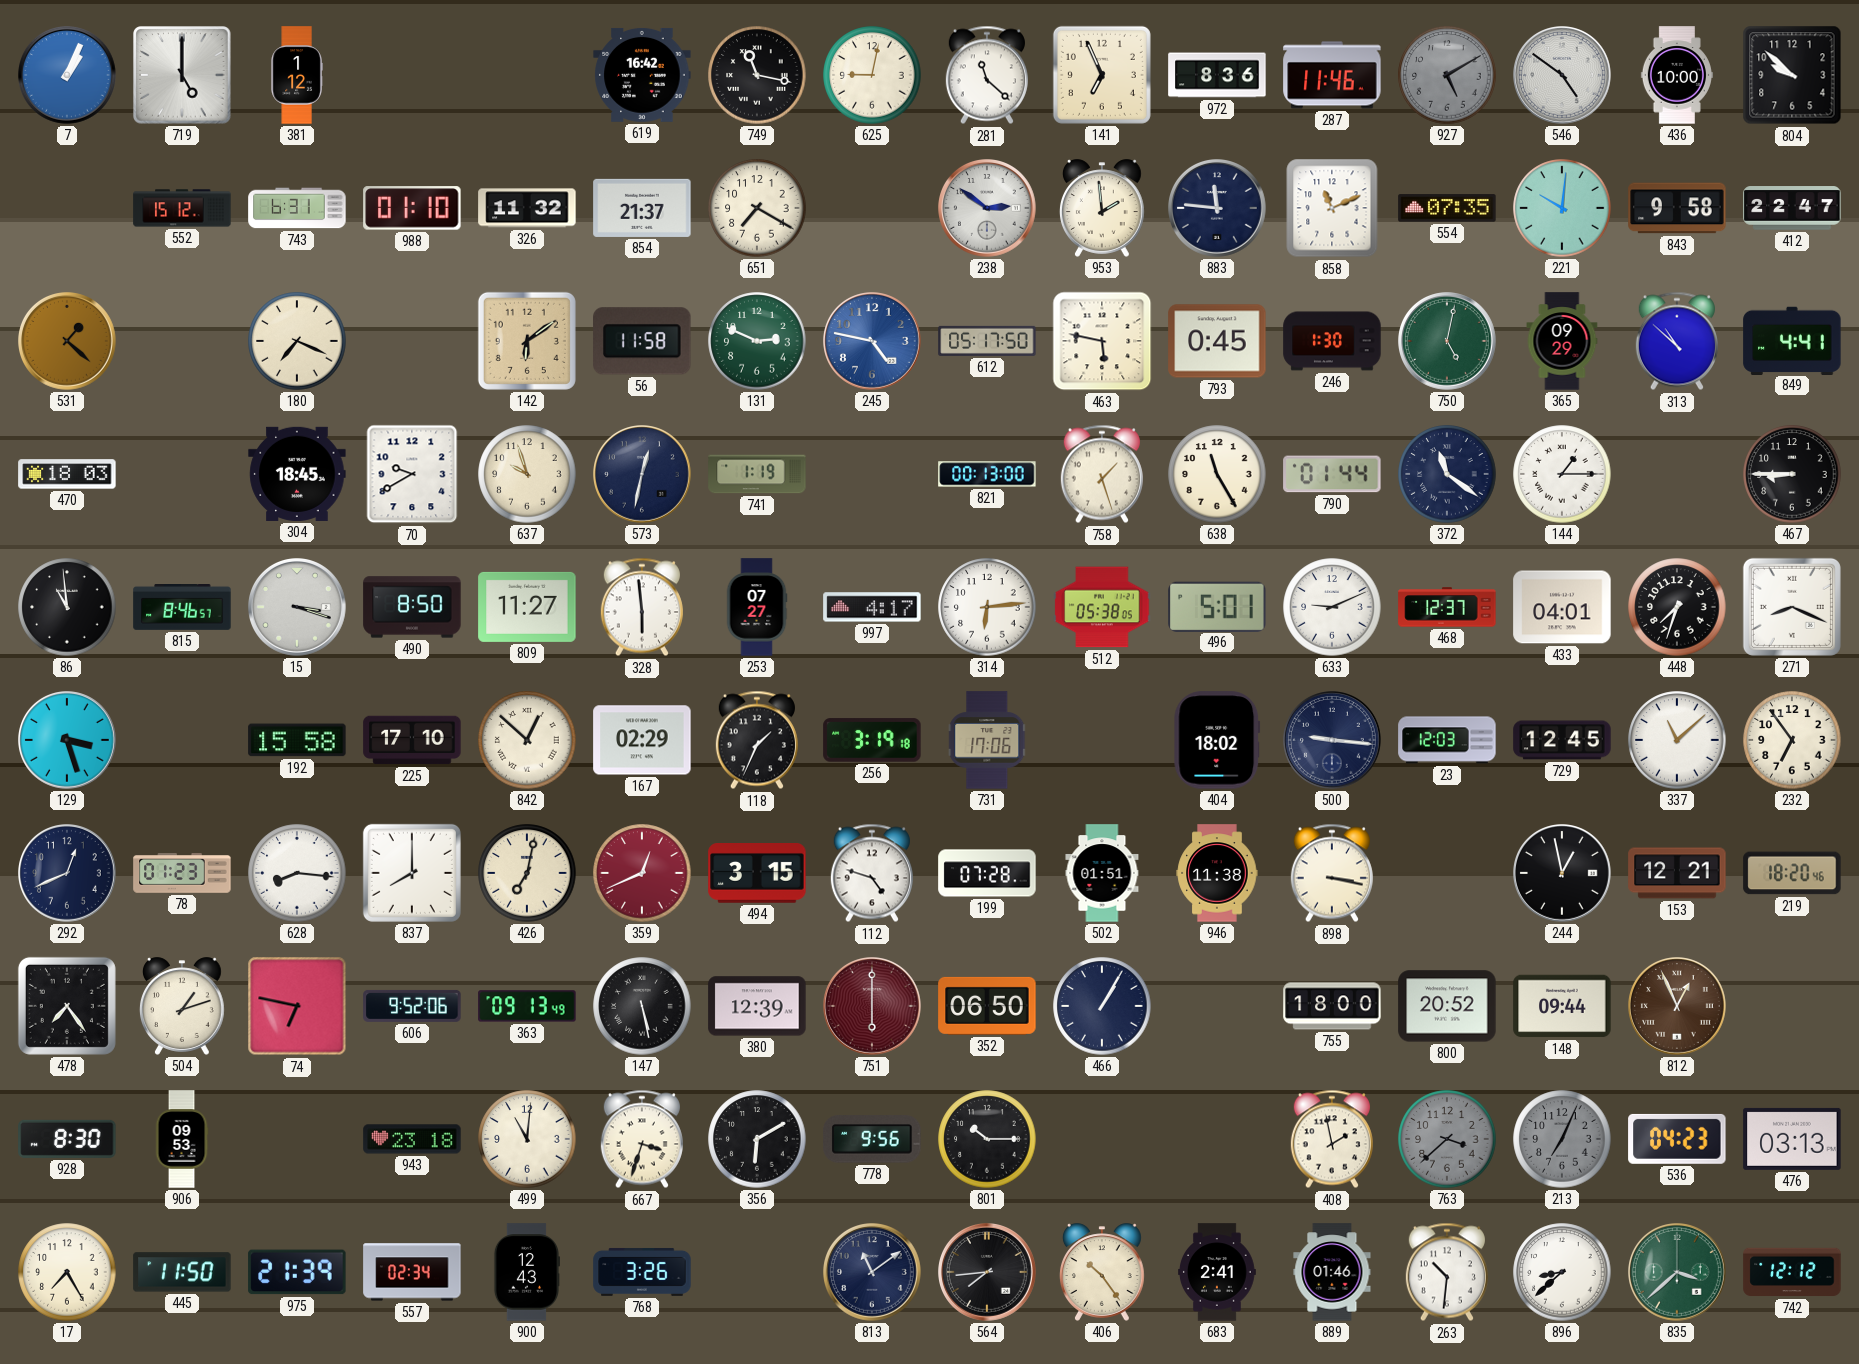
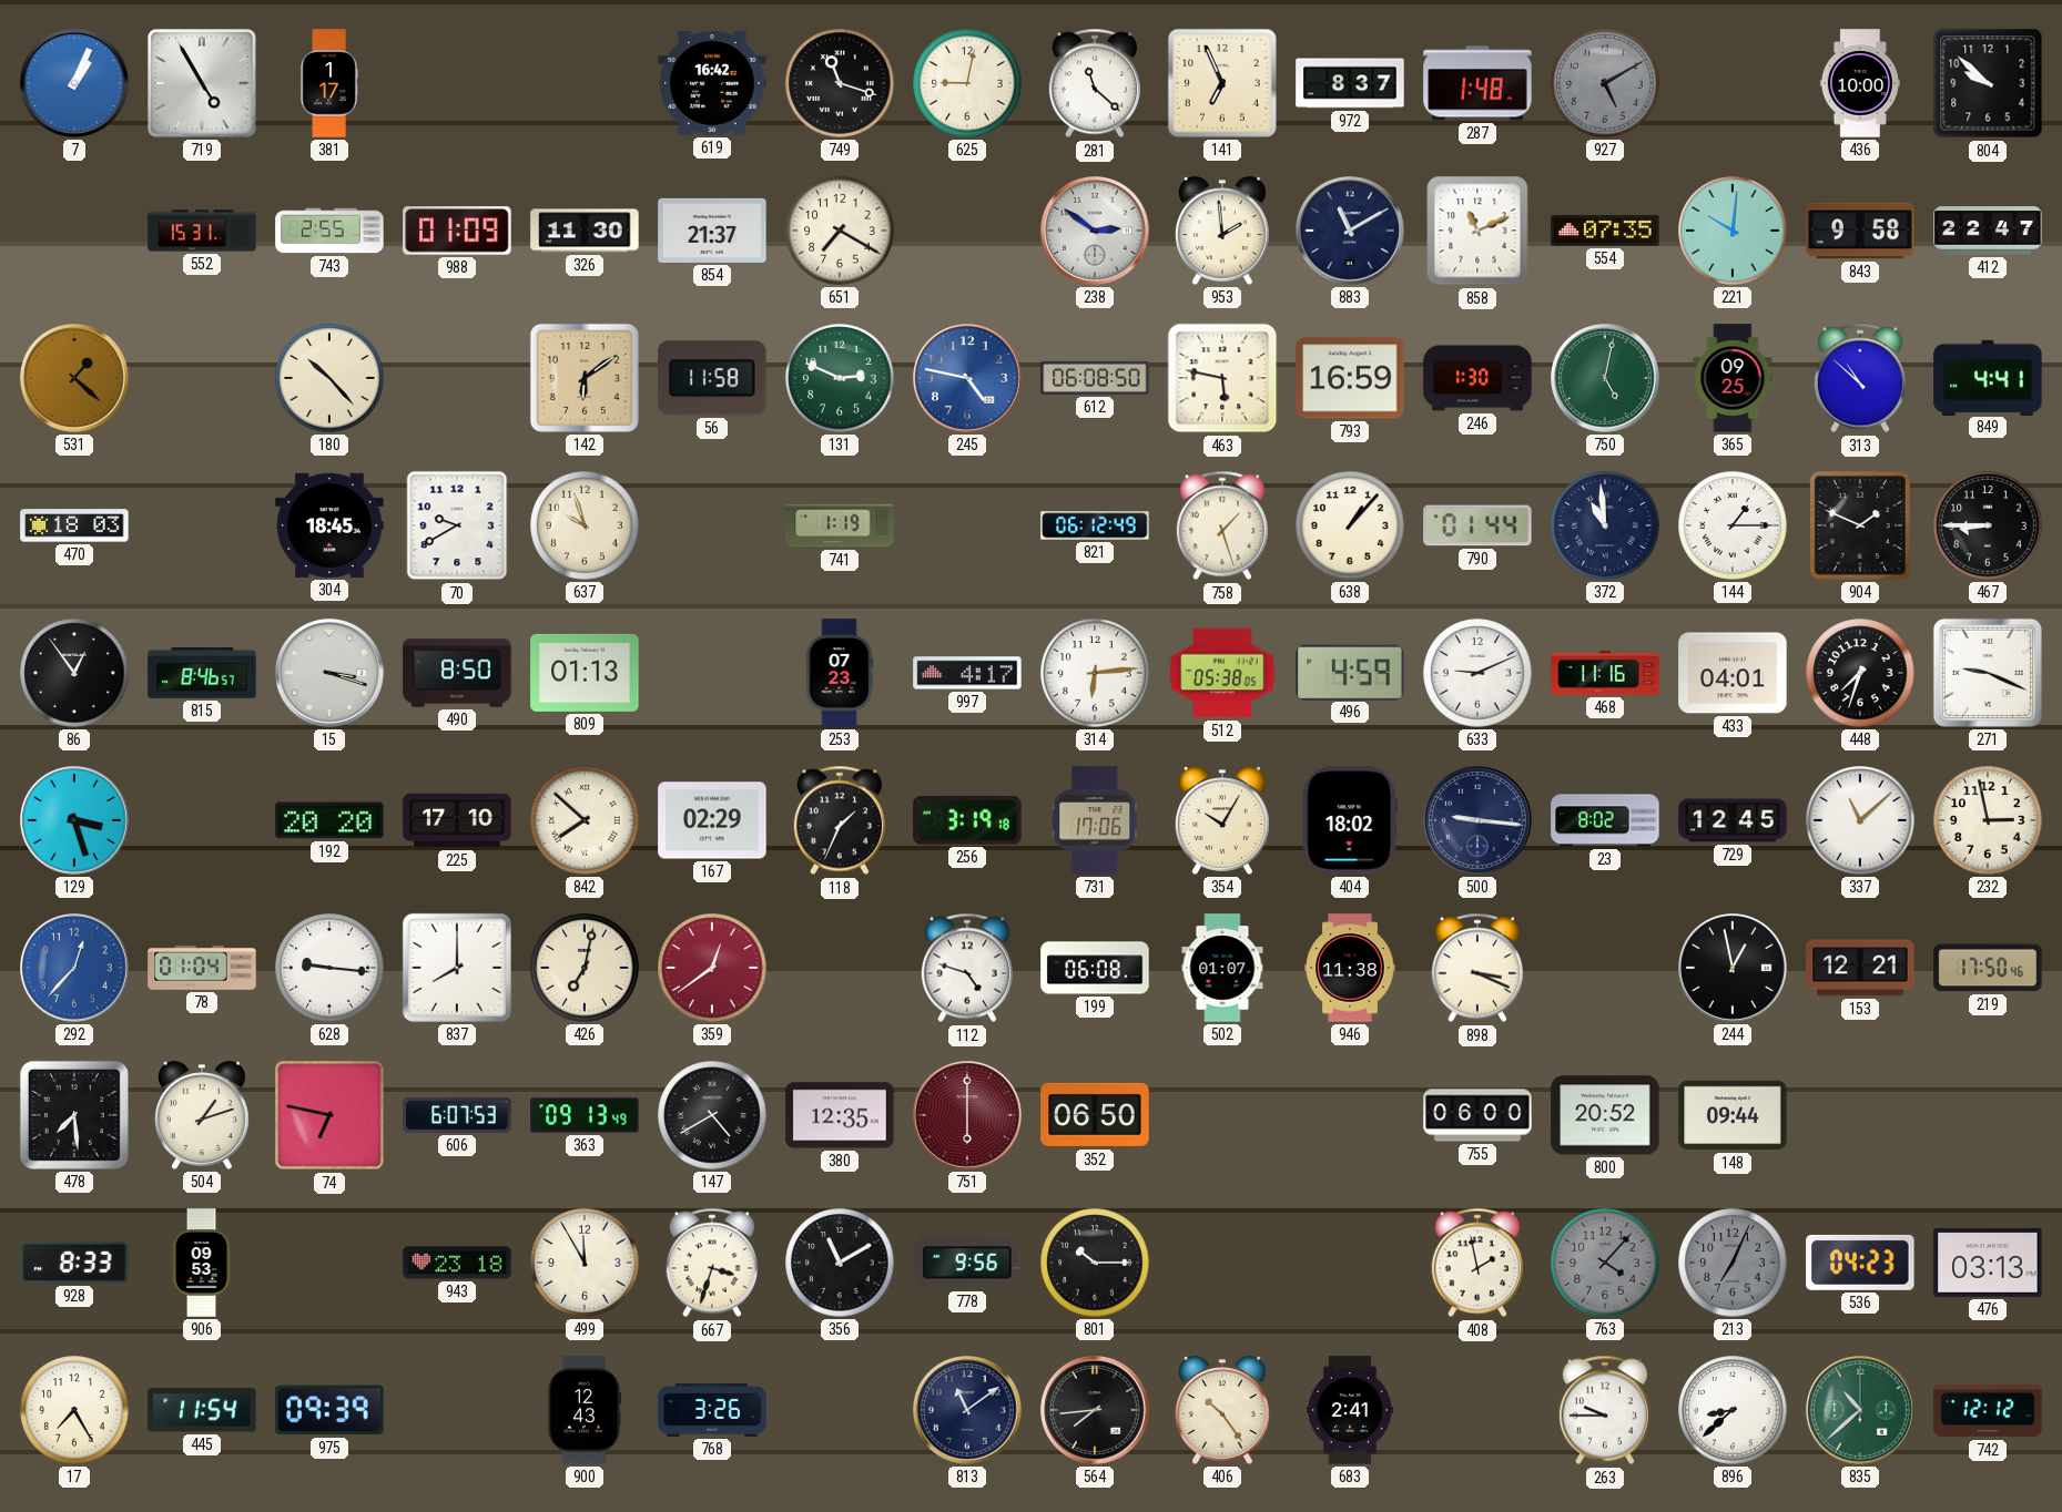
719: 5:00 -> 4:55
381: 1:12 -> 1:17
749: 11:17 -> 11:18
972: 8:36 -> 8:37
287: 11:46 -> 1:48
546: 4:51 -> none
552: 15:12 -> 15:31
743: 6:31 -> 2:55
988: 01:10 -> 01:09
326: 11:32 -> 11:30
883: 11:46 -> 11:10
180: 7:19 -> 10:23
612: 05:17 -> 06:08
793: 0:45 -> 16:59
365: 09:29 -> 09:25
573: 12:32 -> none
821: 00:13 -> 06:12
638: 11:25 -> 1:07
372: 11:21 -> 10:59
904: none -> 1:49
86: 10:59 -> 12:54
809: 11:27 -> 01:13
328: 5:59 -> none
253: 07:27 -> 07:23
496: 5:01 -> 4:59
468: 12:37 -> 11:16
271: 8:19 -> 9:19
192: 15:58 -> 20:20
842: 12:52 -> 7:52
354: none -> 10:05
23: 12:03 -> 8:02
232: 6:54 -> 2:58
292: 12:41 -> 12:37
292 dial: navy -> blue
78: 01:23 -> 01:04
628: 8:16 -> 9:16
359: 12:41 -> 12:39
494: 3:15 -> none
199: 07:28 -> 06:08
502: 01:51 -> 01:07
898: 3:17 -> 3:19
219: 18:20 -> 17:50
478: 7:24 -> 7:29
606: 9:52 -> 6:07
147: 5:28 -> 4:40
380: 12:39 -> 12:35
466: 1:05 -> none
755: 18:00 -> 06:00
812: 12:56 -> none
928: 8:30 -> 8:33
499: 11:01 -> 11:55
356: 6:10 -> 11:10
763: 3:38 -> 4:07
445: 11:50 -> 11:54
975: 21:39 -> 09:39
557: 02:34 -> none
889: 01:46 -> none
263: 10:31 -> 9:45
835: 3:38 -> 10:38
